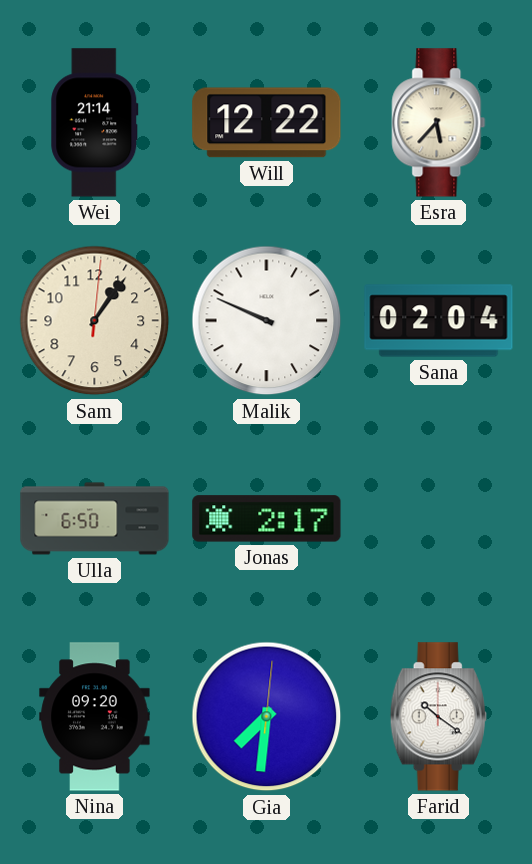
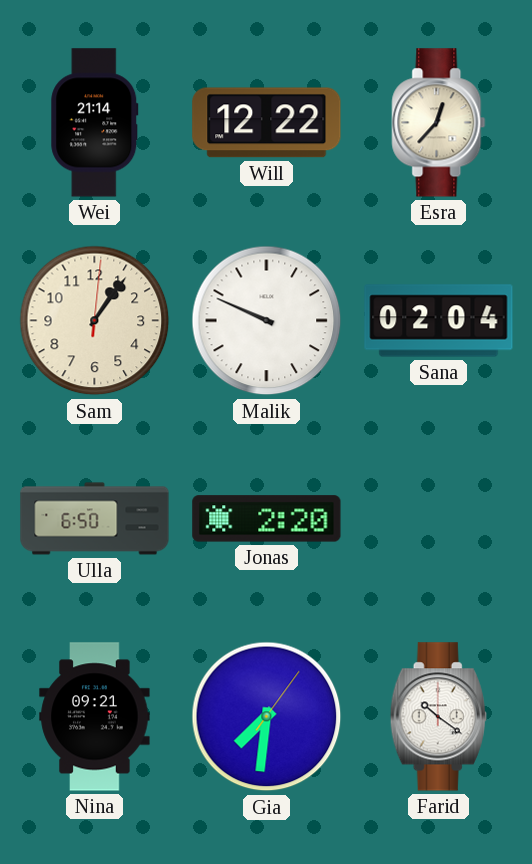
Esra: 5:37 -> 12:37
Jonas: 2:17 -> 2:20
Nina: 09:20 -> 09:21
Gia: 7:31:01 -> 7:31:06
